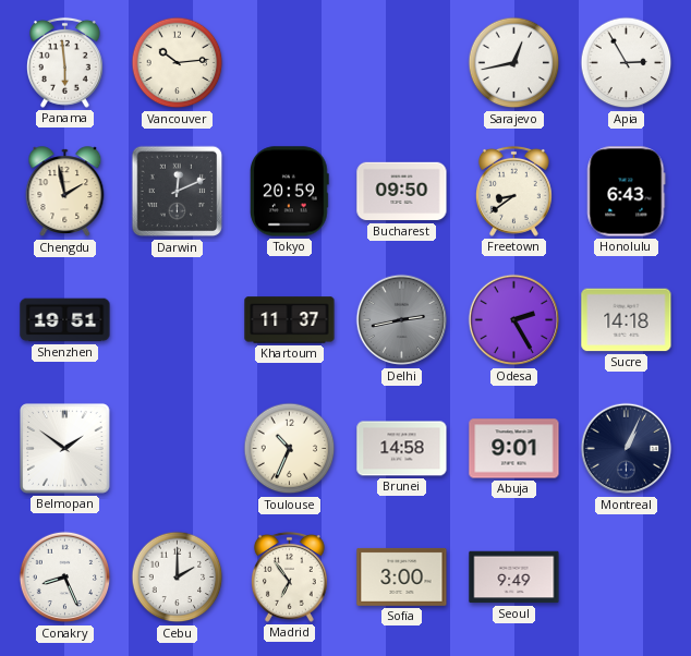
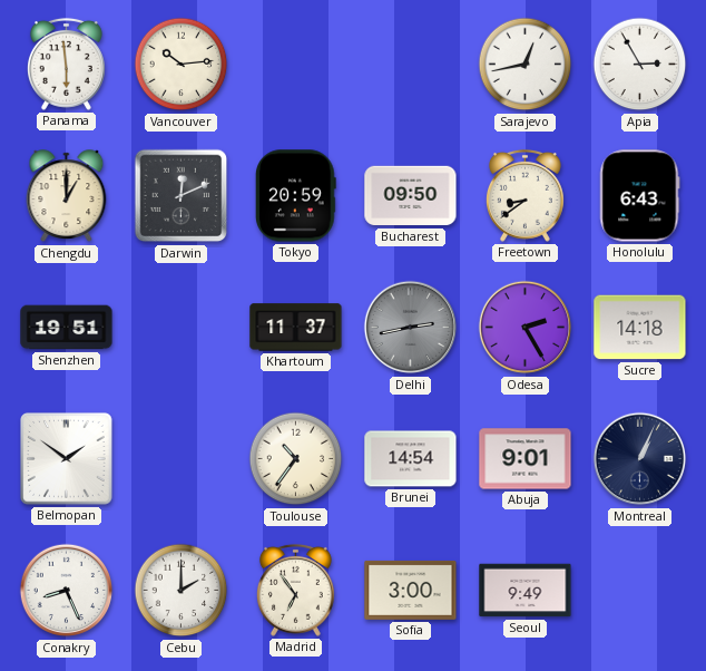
Chengdu: 1:58 -> 1:00
Toulouse: 10:34 -> 10:36
Brunei: 14:58 -> 14:54
